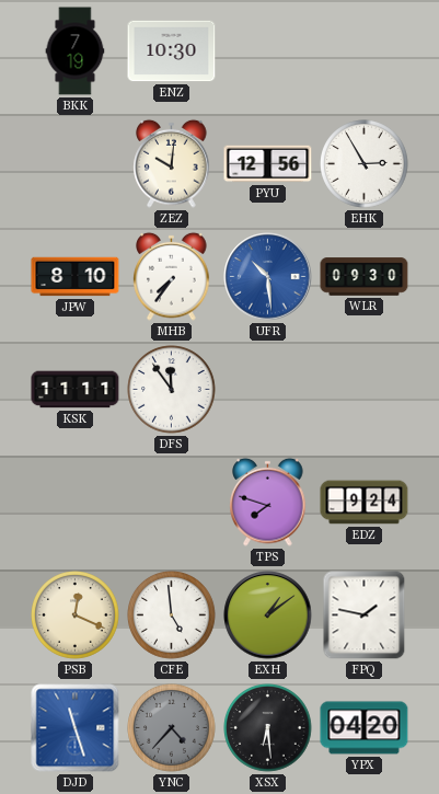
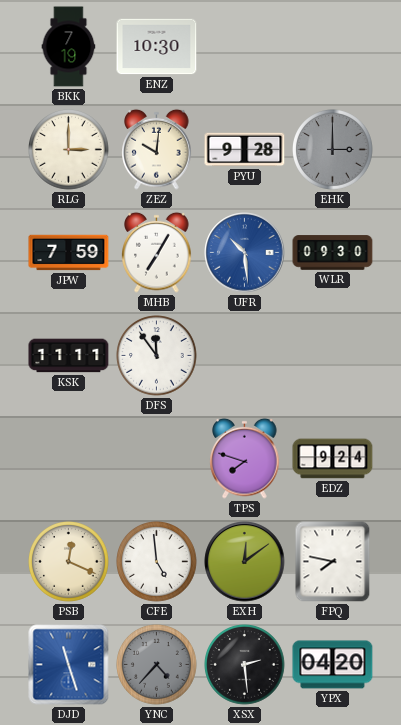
RLG: none -> 3:00
PYU: 12:56 -> 9:28
EHK: 2:55 -> 3:00
EHK dial: white -> grey
JPW: 8:10 -> 7:59
MHB: 7:36 -> 7:05
EXH: 1:09 -> 12:09
FPQ: 1:47 -> 7:47
XSX: 6:29 -> 2:29
